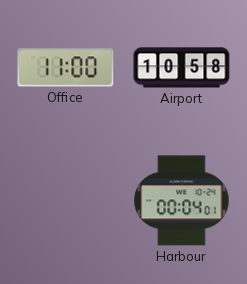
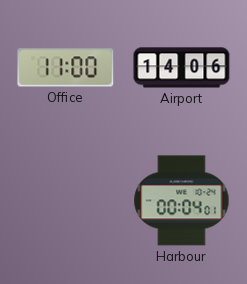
Airport: 10:58 -> 14:06
